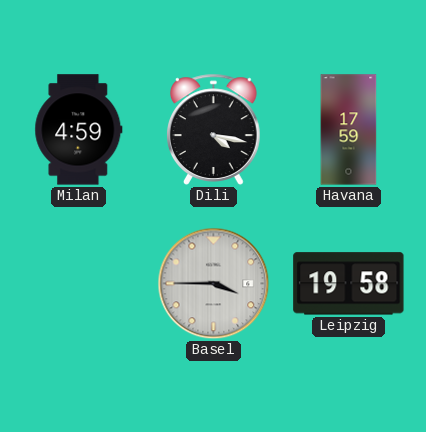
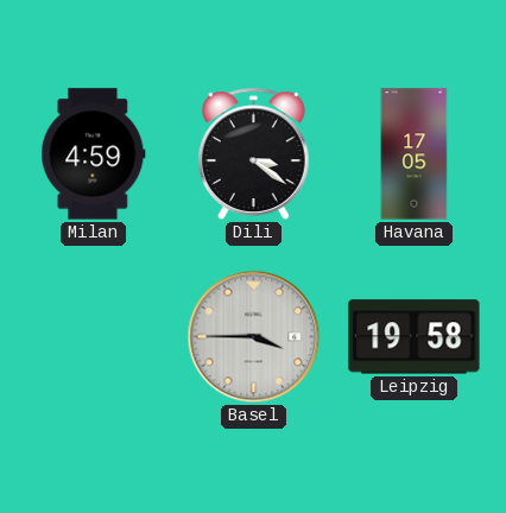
Dili: 4:17 -> 3:21
Havana: 17:59 -> 17:05
